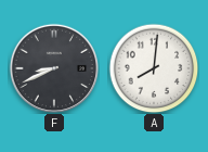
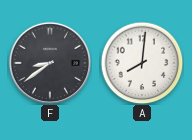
F: 8:41 -> 8:39
